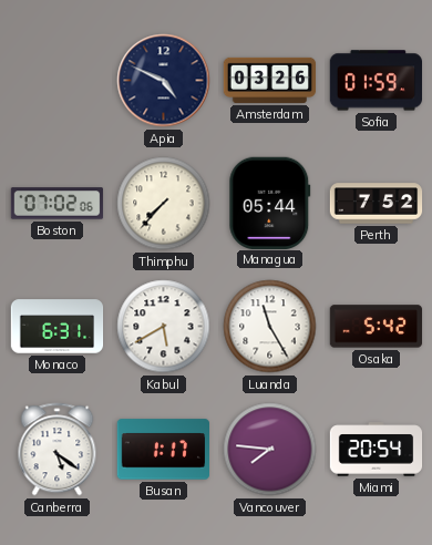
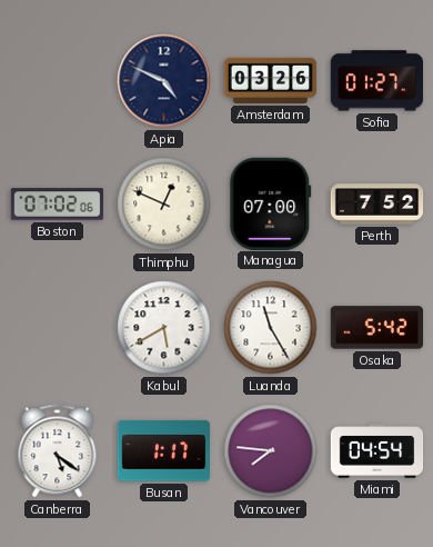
Sofia: 01:59 -> 01:27
Thimphu: 7:37 -> 12:49
Managua: 05:44 -> 07:00
Monaco: 6:31 -> none
Miami: 20:54 -> 04:54
